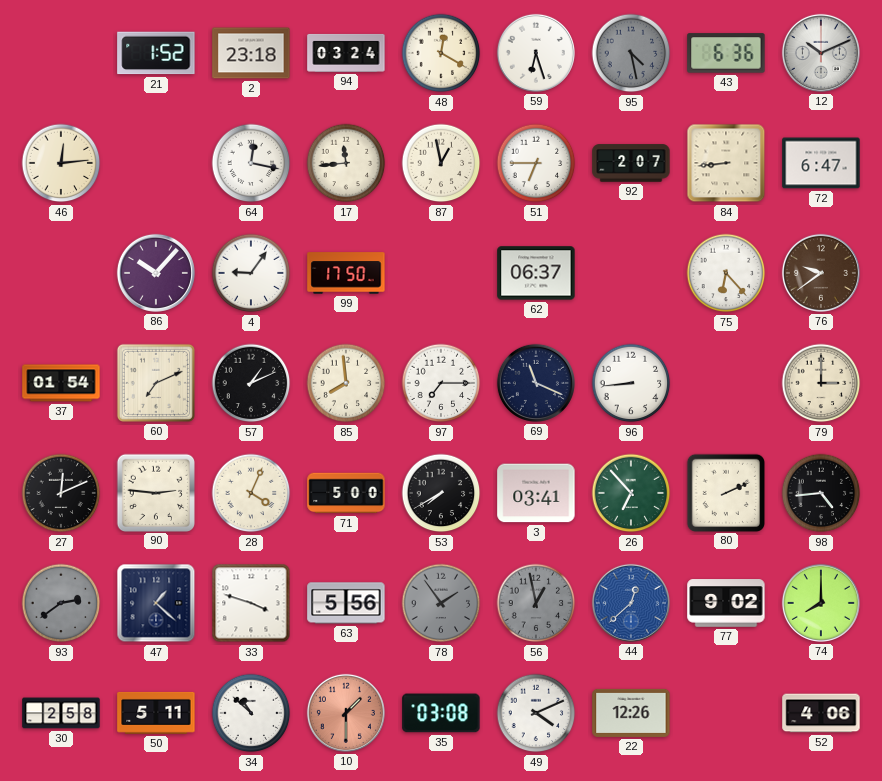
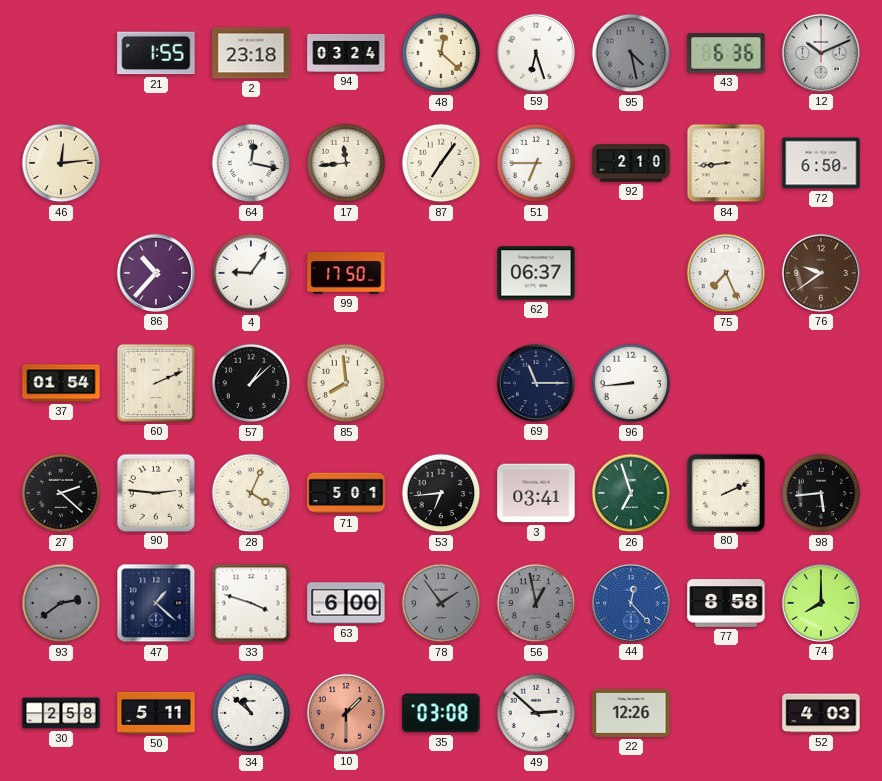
21: 1:52 -> 1:55
48: 12:20 -> 12:22
87: 12:58 -> 7:06
92: 2:07 -> 2:10
72: 6:47 -> 6:50
86: 10:07 -> 10:37
75: 6:23 -> 7:26
60: 7:11 -> 2:11
57: 1:11 -> 1:08
97: 7:15 -> none
69: 11:19 -> 11:15
79: 3:00 -> none
27: 12:11 -> 2:22
71: 5:00 -> 5:01
53: 7:40 -> 6:44
26: 6:53 -> 6:57
98: 4:44 -> 5:44
63: 5:56 -> 6:00
44: 12:38 -> 12:23
77: 9:02 -> 8:58
49: 4:11 -> 2:52
52: 4:06 -> 4:03
